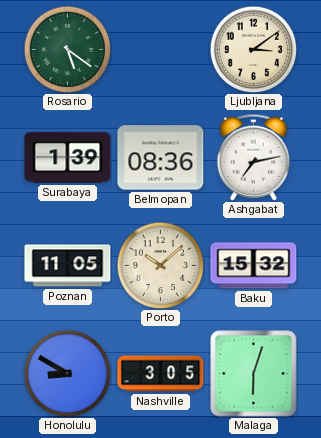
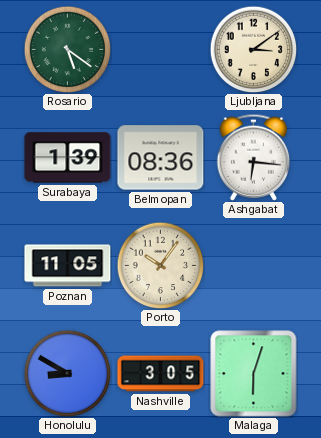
Ashgabat: 7:13 -> 6:16
Porto: 10:08 -> 10:06
Baku: 15:32 -> none
